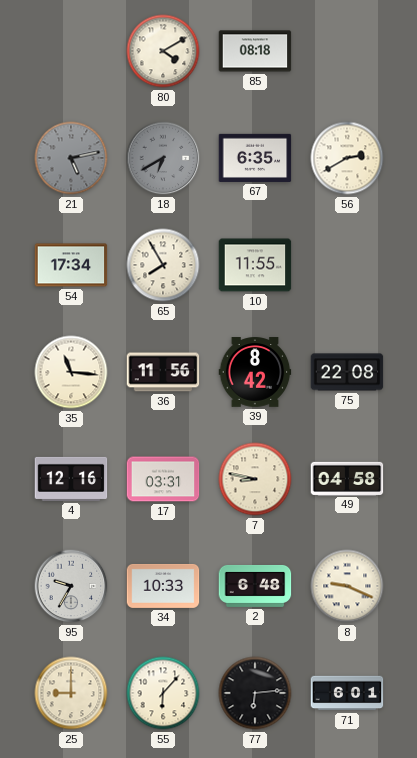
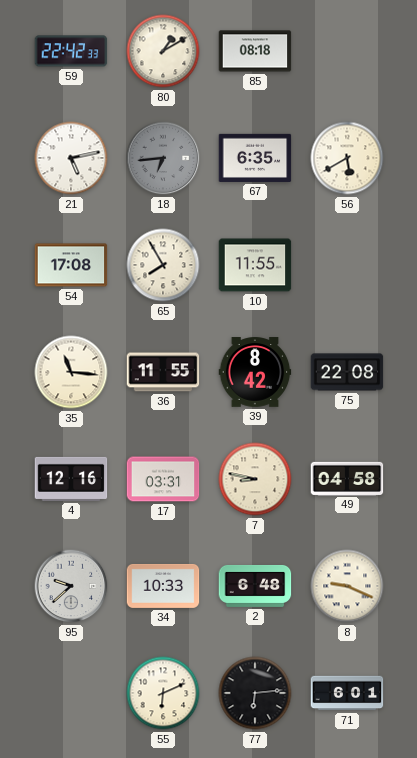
59: none -> 22:42
80: 4:10 -> 1:10
21 dial: grey -> white
18: 6:40 -> 6:44
56: 2:40 -> 5:40
54: 17:34 -> 17:08
36: 11:56 -> 11:55
95: 9:35 -> 9:38
25: 9:00 -> none
55: 6:07 -> 6:11
